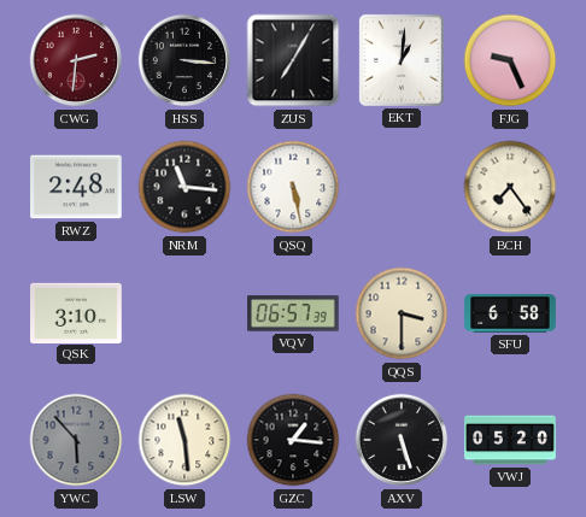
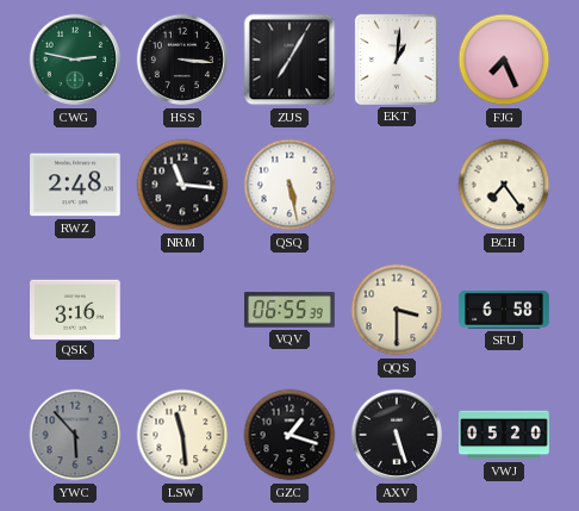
CWG: 2:31 -> 2:47
CWG dial: burgundy -> green
FJG: 9:26 -> 7:26
QSK: 3:10 -> 3:16
VQV: 06:57 -> 06:55
GZC: 1:16 -> 1:18
